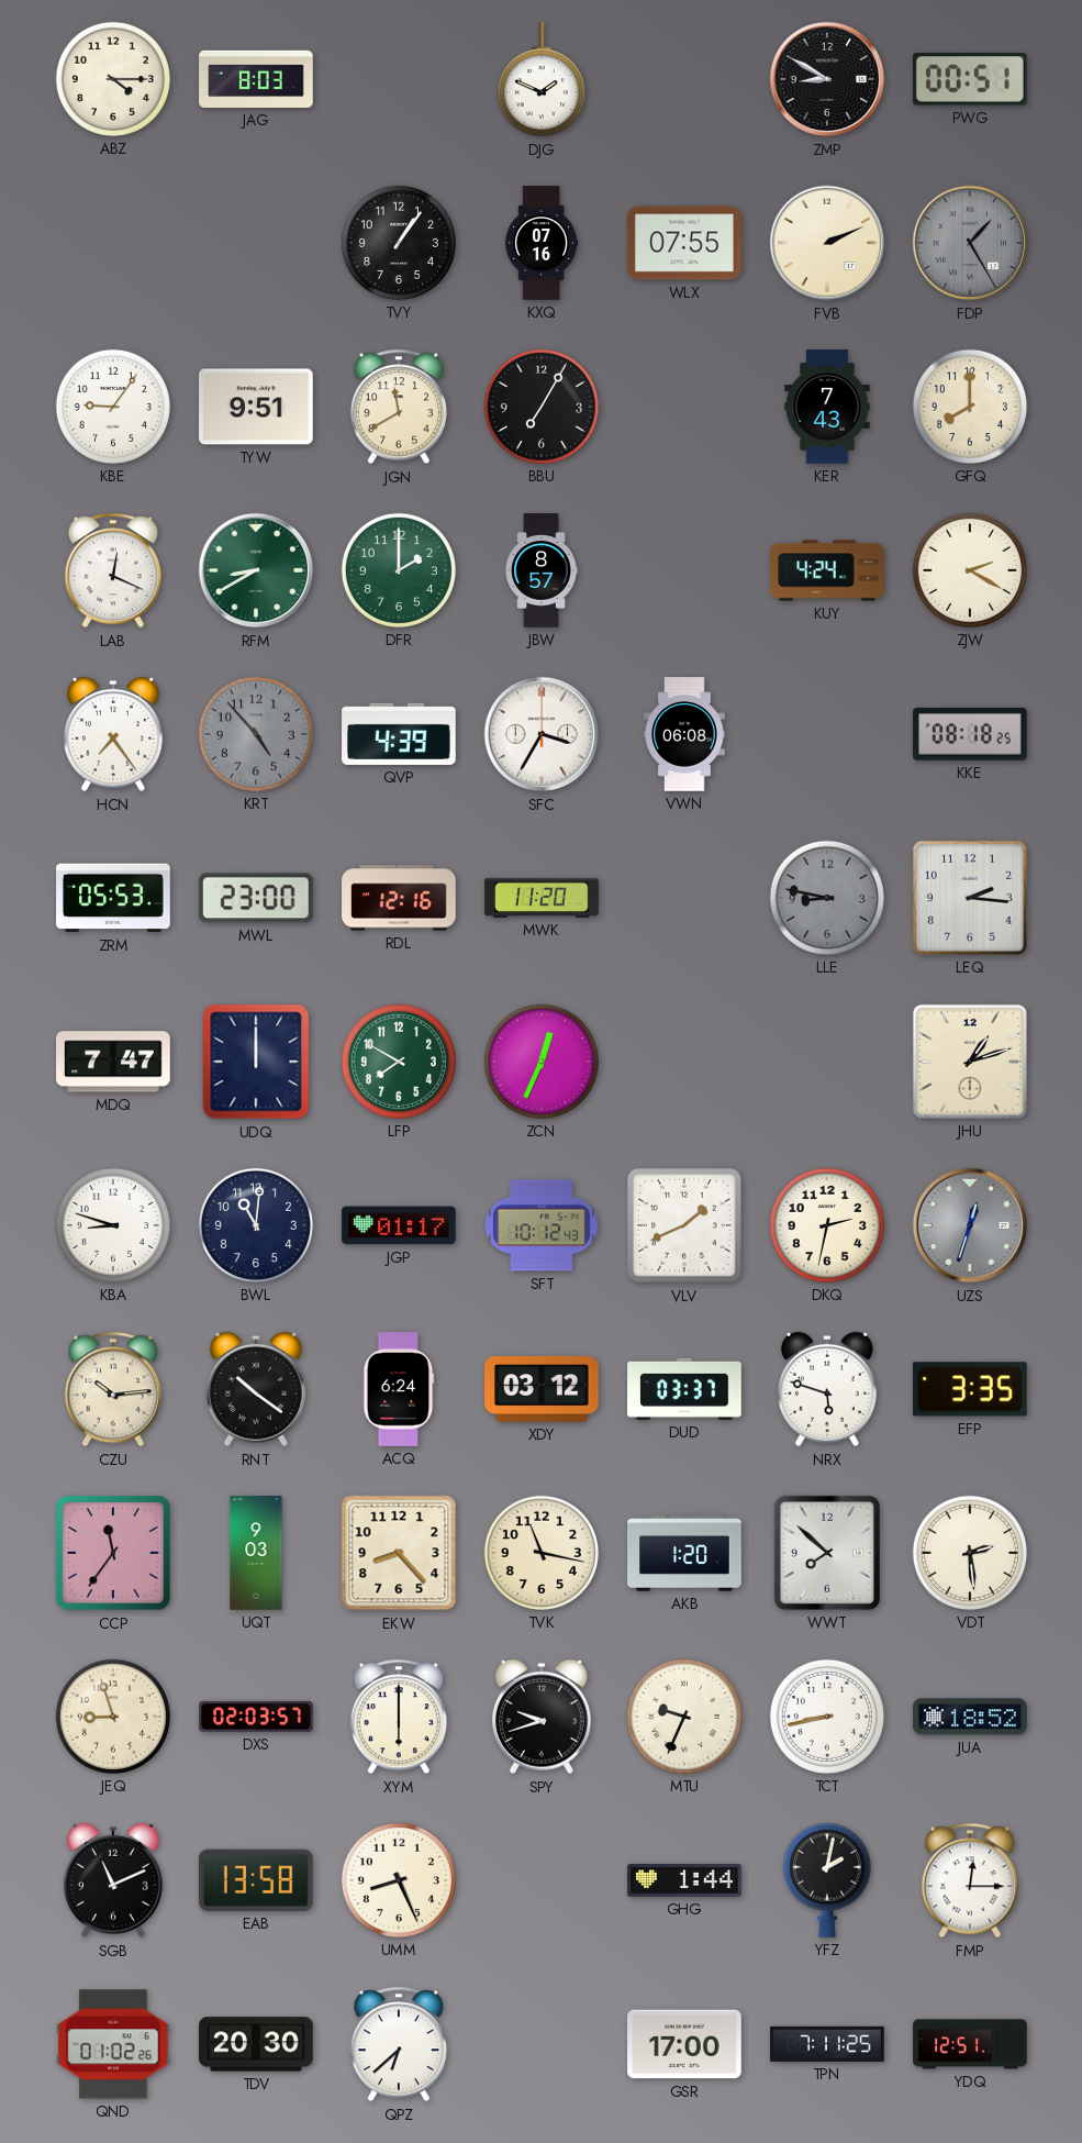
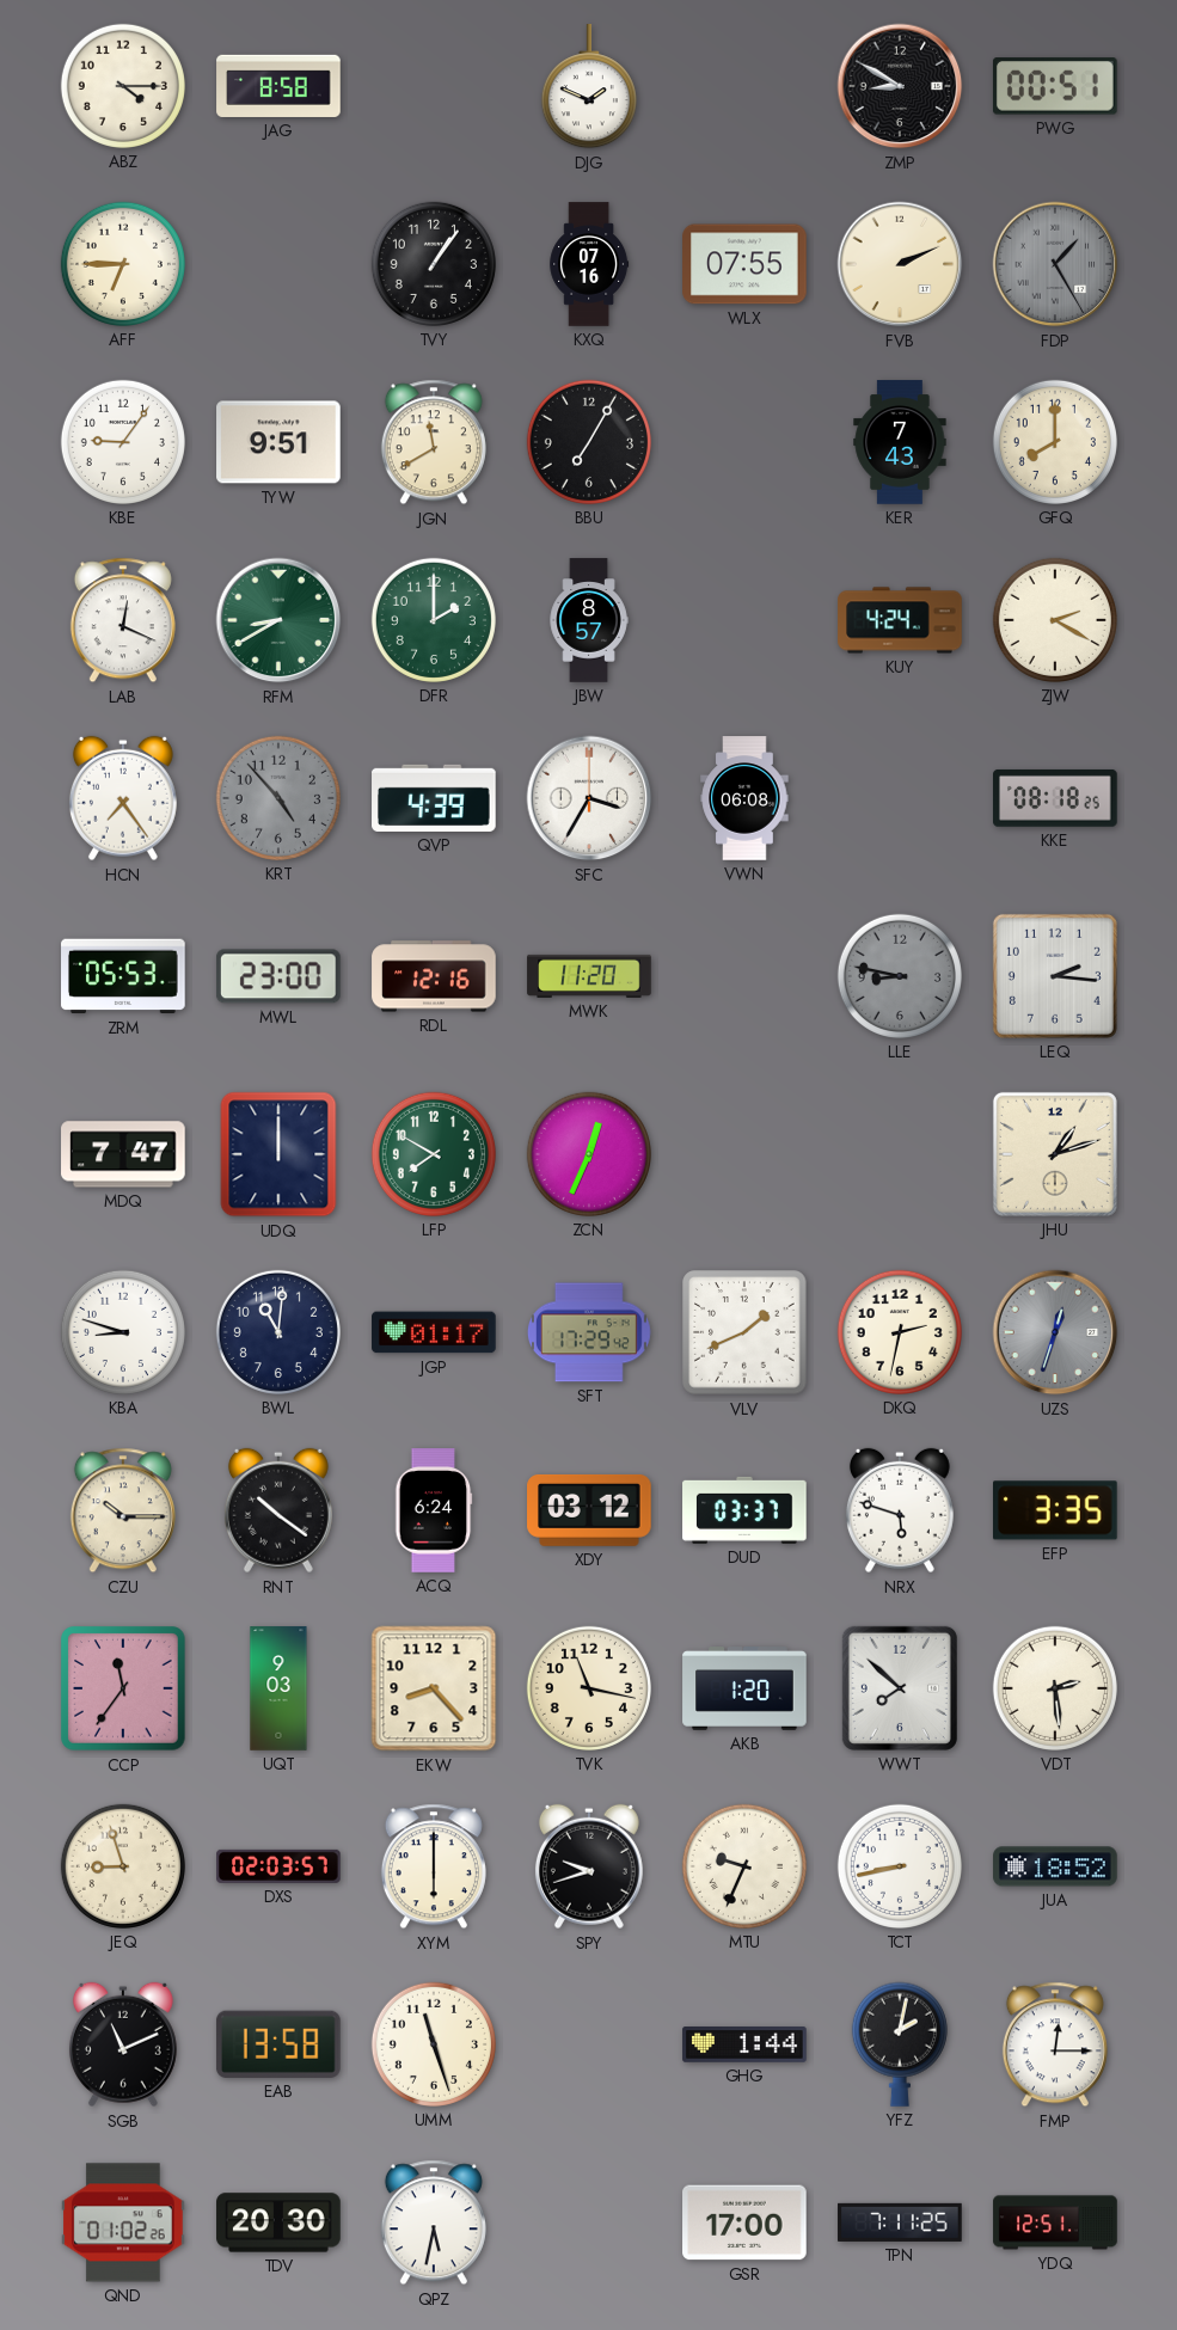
JAG: 8:03 -> 8:58
AFF: none -> 6:45
SFT: 10:12 -> 17:29
CZU: 10:14 -> 10:15
UMM: 8:26 -> 11:27
QPZ: 6:38 -> 5:32
